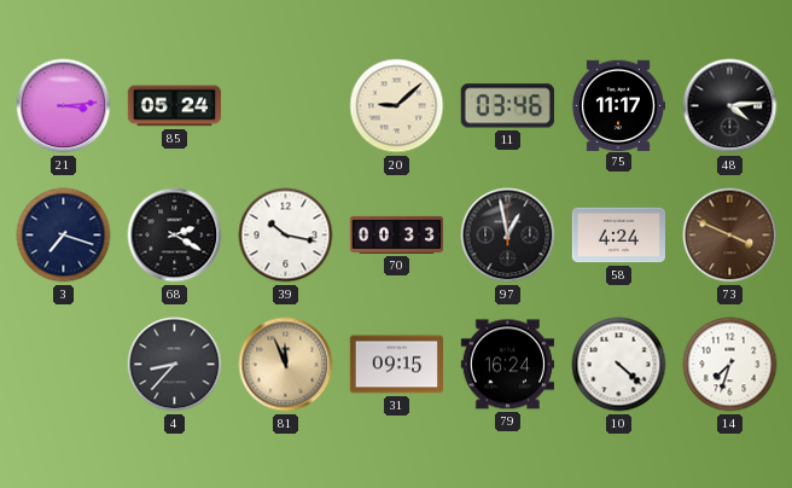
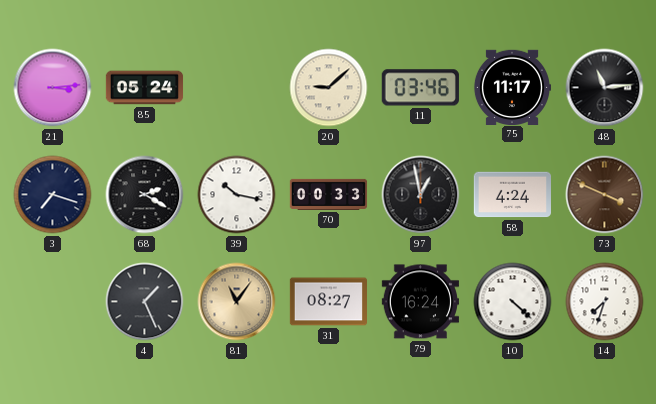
48: 4:14 -> 11:14
4: 8:37 -> 1:26
81: 11:56 -> 11:06
31: 09:15 -> 08:27
